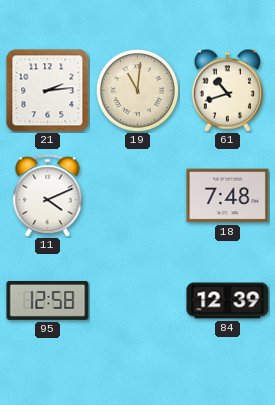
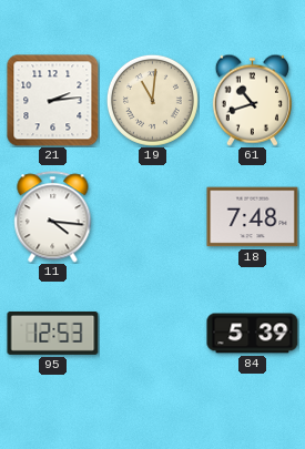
11: 4:11 -> 4:16
95: 12:58 -> 12:53
84: 12:39 -> 5:39
